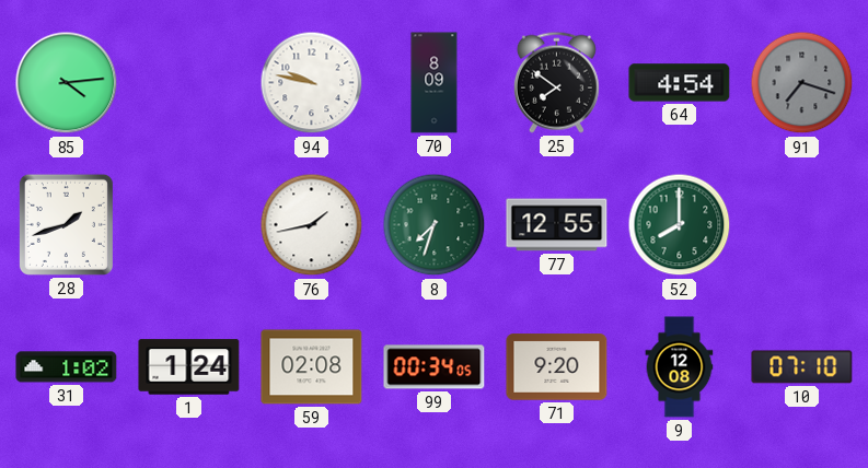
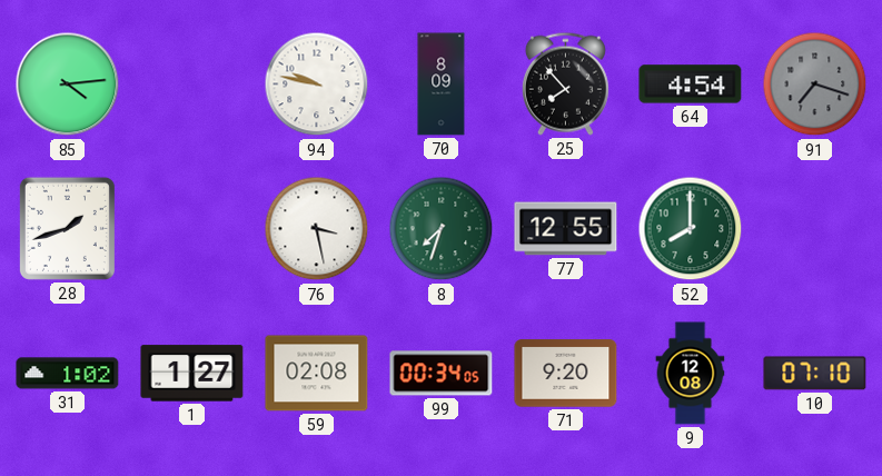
25: 7:51 -> 7:53
76: 1:43 -> 3:28
1: 1:24 -> 1:27
